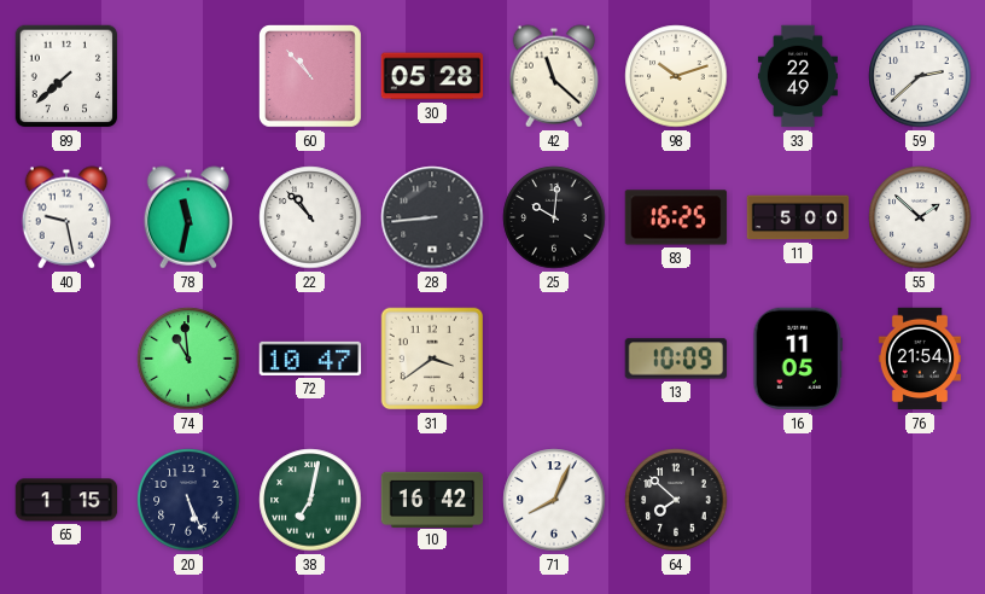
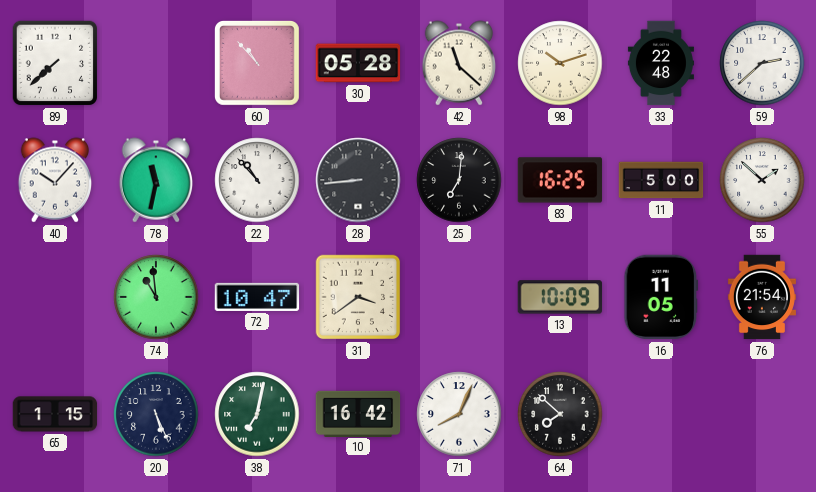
33: 22:49 -> 22:48
40: 9:28 -> 10:07
25: 10:01 -> 7:01
